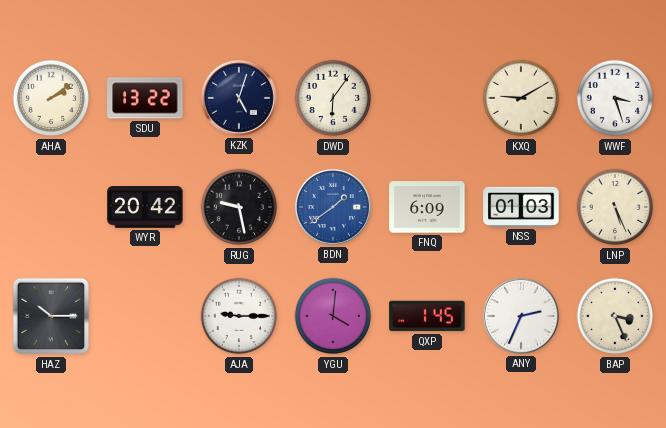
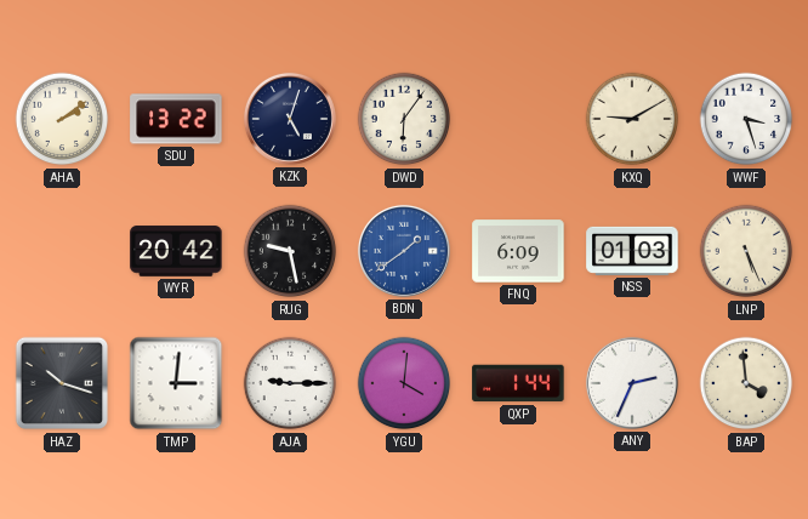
HAZ: 10:15 -> 10:18
TMP: none -> 3:01
QXP: 1:45 -> 1:44
BAP: 3:26 -> 3:59
